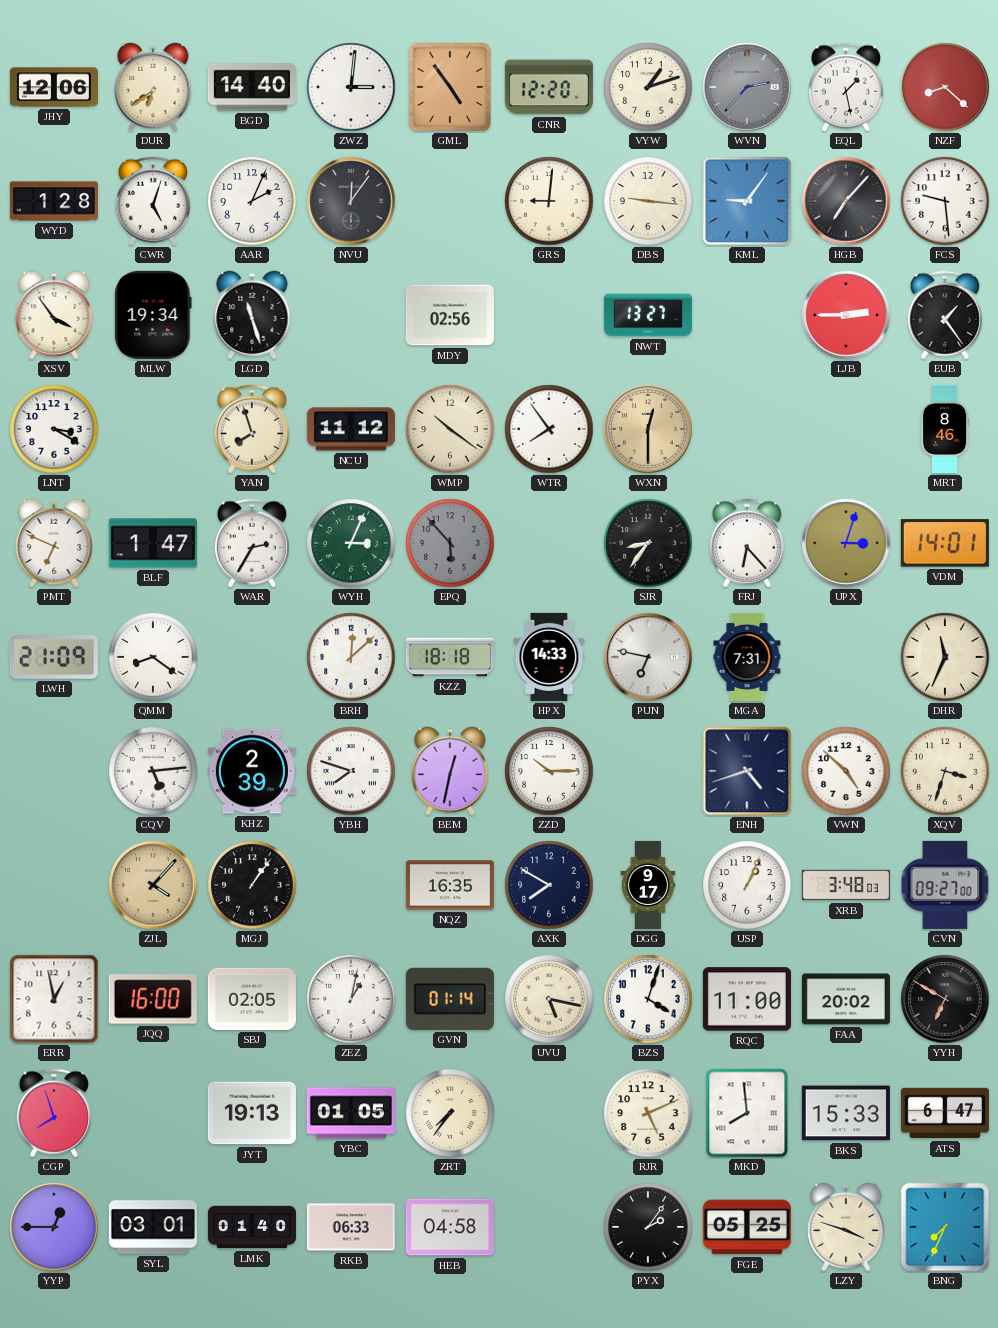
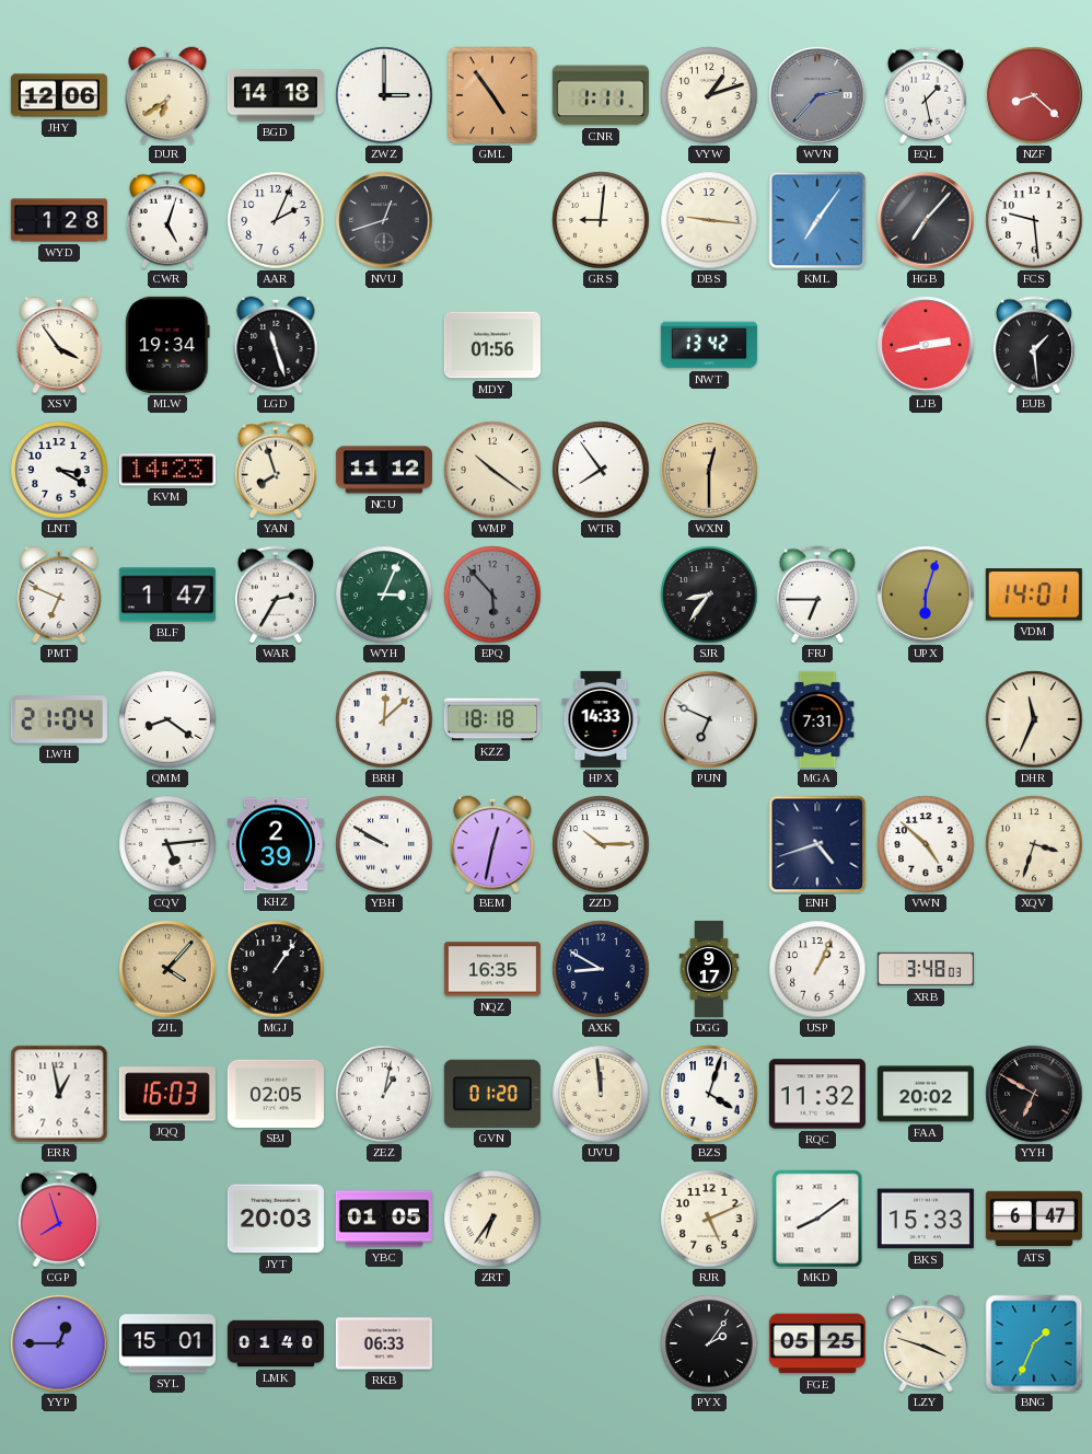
BGD: 14:40 -> 14:18
ZWZ: 3:01 -> 3:00
CNR: 12:20 -> 1:11
NVU: 12:06 -> 12:42
KML: 9:06 -> 7:06
MDY: 02:56 -> 01:56
NWT: 13:27 -> 13:42
LJB: 2:45 -> 2:43
EUB: 1:24 -> 1:29
KVM: none -> 14:23
MRT: 8:46 -> none
FRJ: 6:23 -> 6:45
UPX: 3:03 -> 6:03
LWH: 21:09 -> 21:04
PUN: 6:47 -> 6:49
YBH: 7:48 -> 9:50
AXK: 7:50 -> 8:50
CVN: 09:27 -> none
JQQ: 16:00 -> 16:03
GVN: 01:14 -> 01:20
UVU: 5:17 -> 11:59
RQC: 11:00 -> 11:32
JYT: 19:13 -> 20:03
ZRT: 7:36 -> 6:36
MKD: 7:59 -> 8:09
SYL: 03:01 -> 15:01
HEB: 04:58 -> none
BNG: 7:34 -> 1:34
